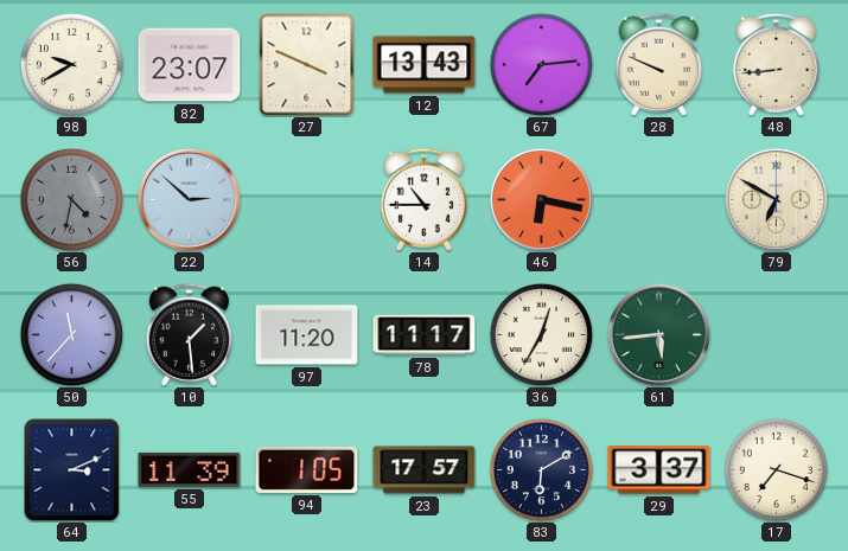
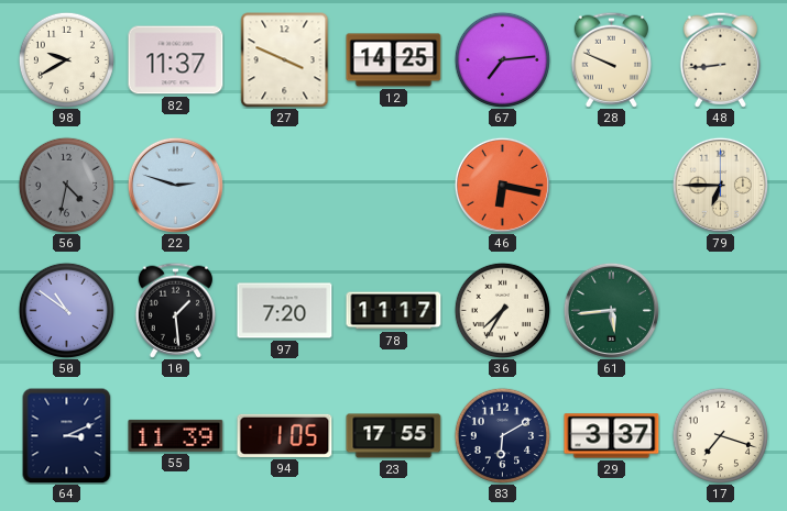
82: 23:07 -> 11:37
12: 13:43 -> 14:25
22: 2:52 -> 2:48
14: 10:45 -> none
79: 6:50 -> 6:45
50: 11:37 -> 10:51
97: 11:20 -> 7:20
36: 12:35 -> 7:35
23: 17:57 -> 17:55
